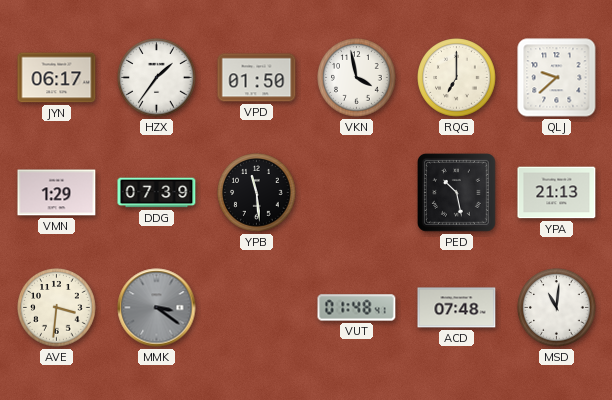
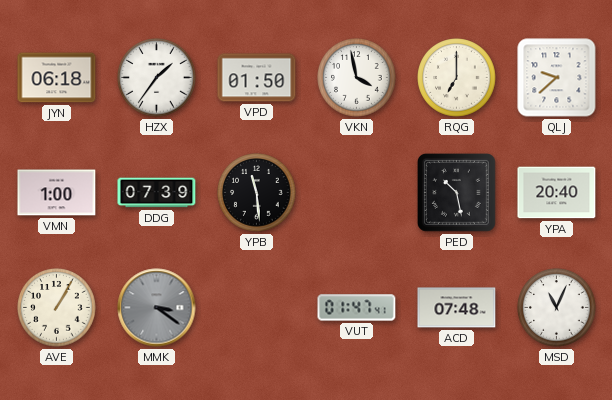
JYN: 06:17 -> 06:18
VMN: 1:29 -> 1:00
YPA: 21:13 -> 20:40
AVE: 3:31 -> 1:05
VUT: 01:48 -> 01:47
MSD: 11:01 -> 11:04
